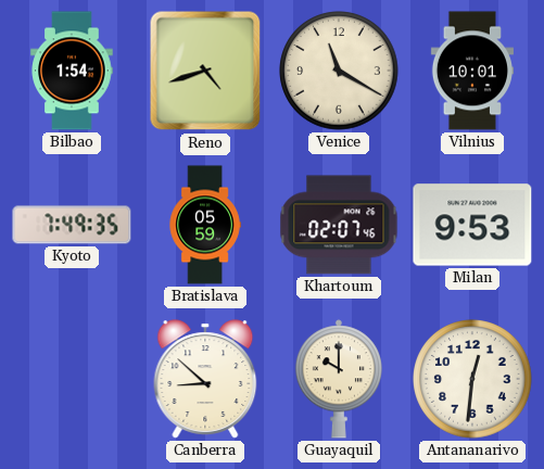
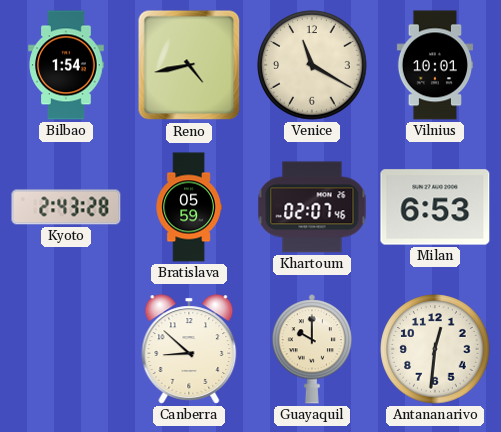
Reno: 4:42 -> 4:43
Kyoto: 7:49 -> 2:43
Milan: 9:53 -> 6:53
